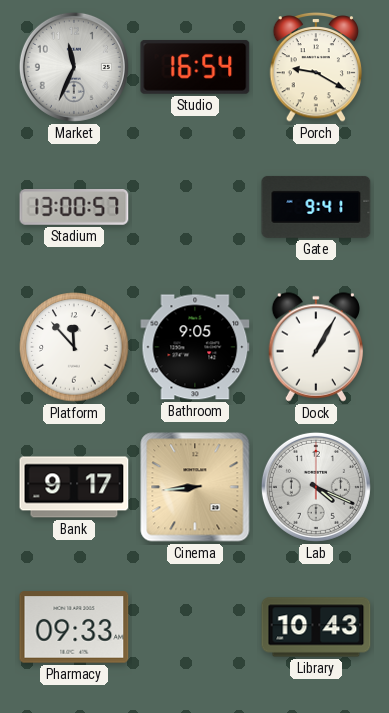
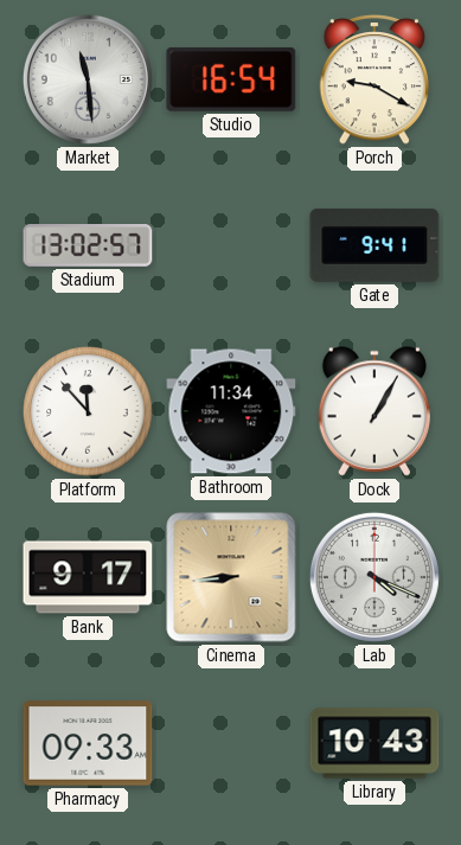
Market: 11:34 -> 11:29
Stadium: 13:00 -> 13:02
Bathroom: 9:05 -> 11:34
